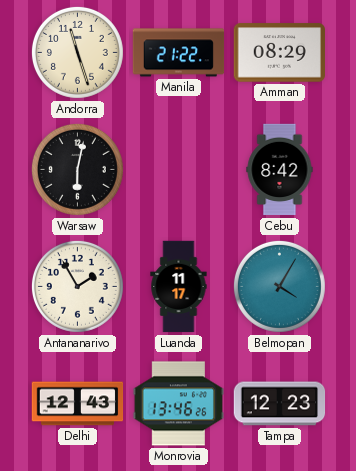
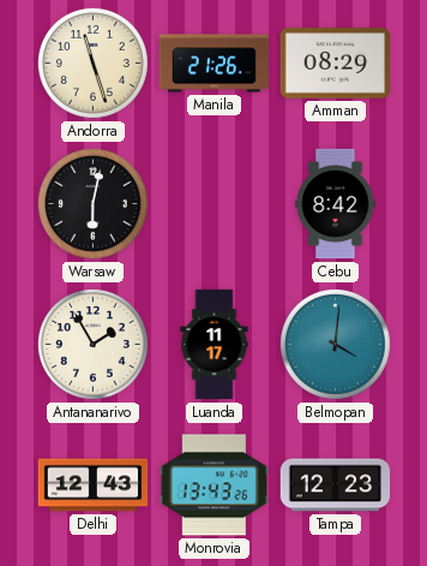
Manila: 21:22 -> 21:26
Belmopan: 4:05 -> 4:01
Monrovia: 13:46 -> 13:43
